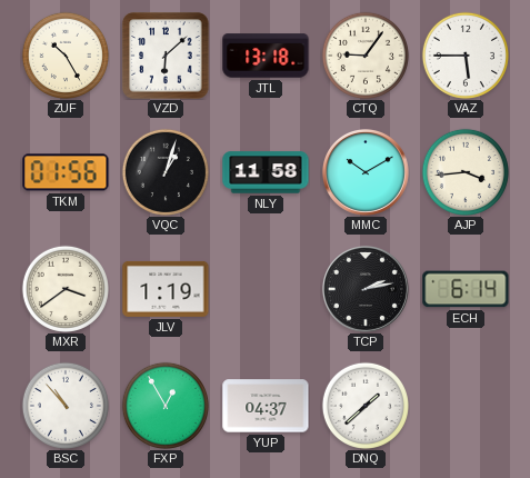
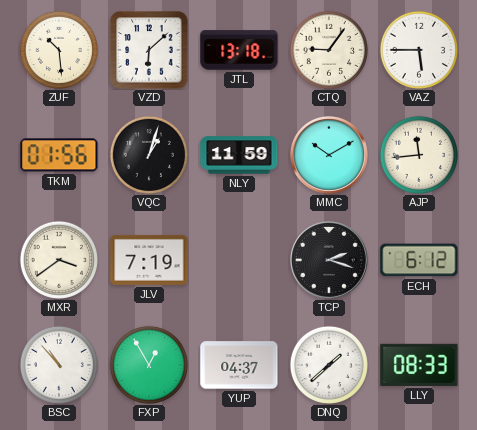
ZUF: 10:25 -> 10:29
NLY: 11:58 -> 11:59
AJP: 3:44 -> 11:44
JLV: 1:19 -> 7:19
TCP: 2:13 -> 2:18
ECH: 6:14 -> 6:12
LLY: none -> 08:33
